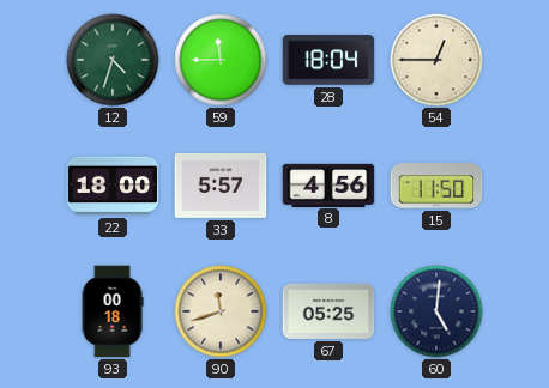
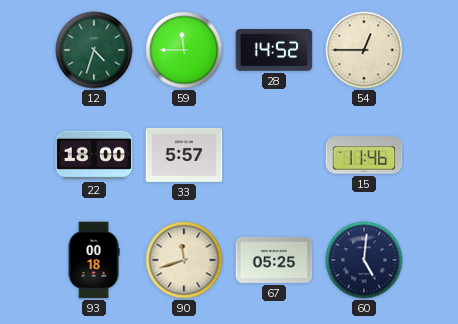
28: 18:04 -> 14:52
8: 4:56 -> none
15: 11:50 -> 11:46
